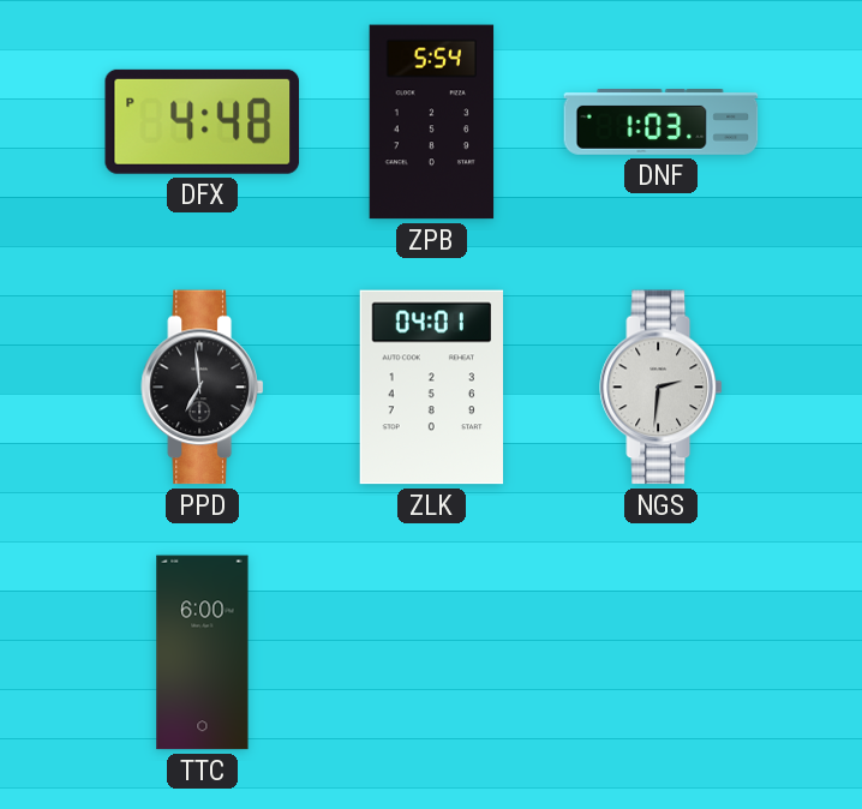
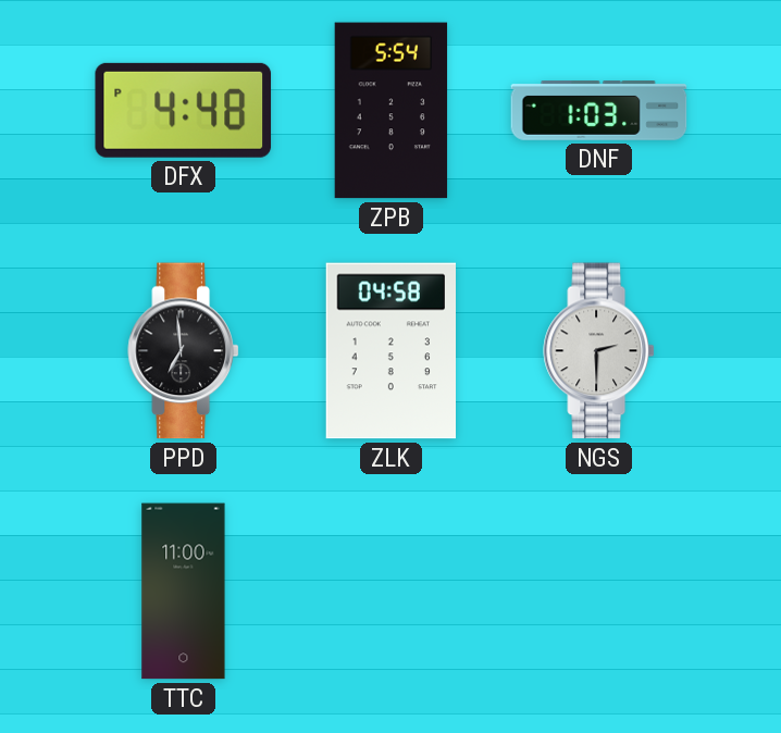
ZLK: 04:01 -> 04:58
NGS: 2:31 -> 2:30
TTC: 6:00 -> 11:00
